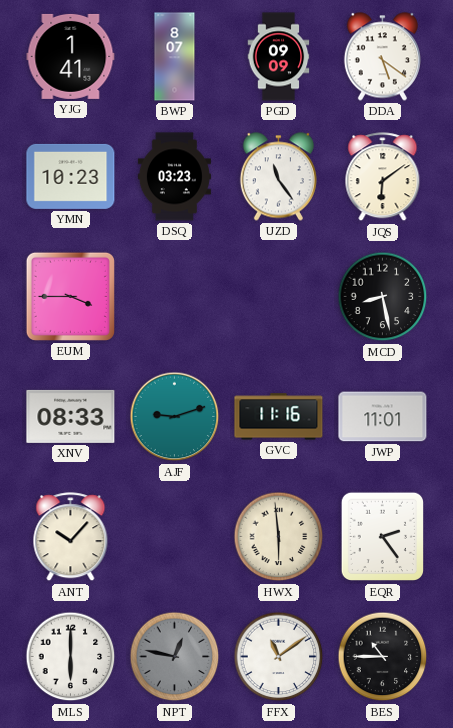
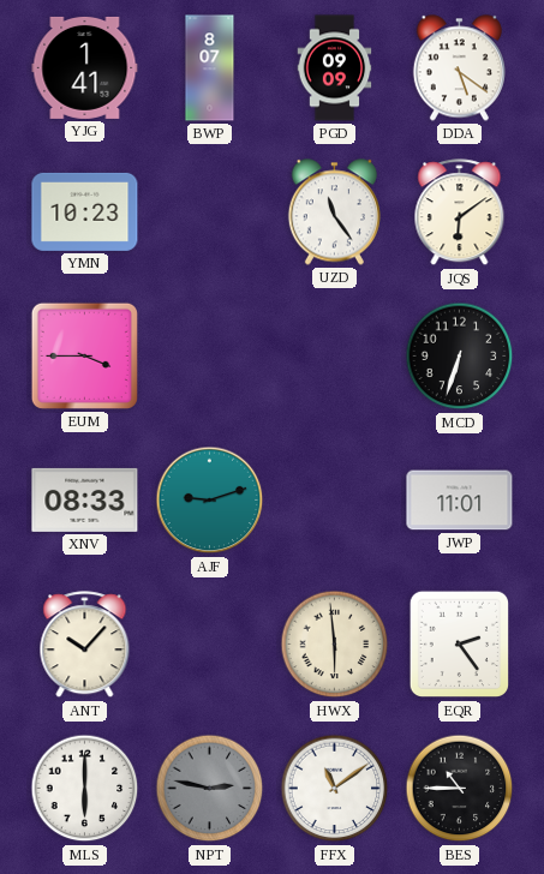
DSQ: 03:23 -> none
MCD: 8:28 -> 6:33
GVC: 11:16 -> none
NPT: 12:47 -> 2:47
